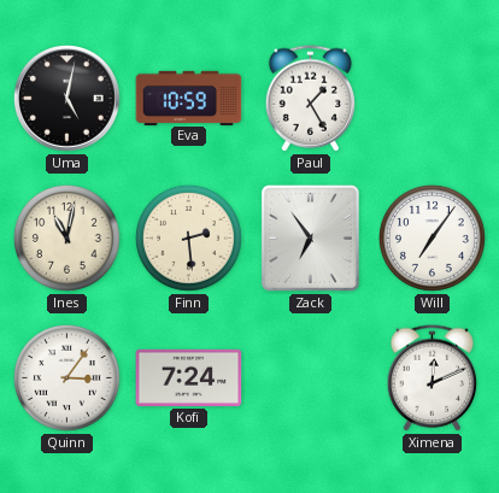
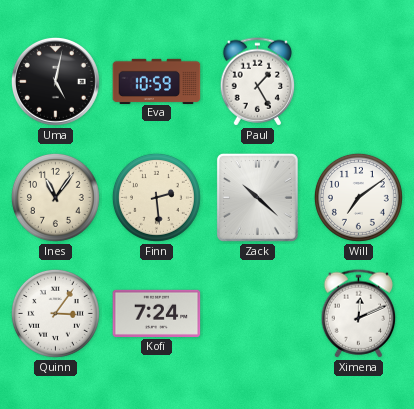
Ines: 11:02 -> 11:06
Zack: 6:54 -> 10:22
Will: 7:06 -> 7:09
